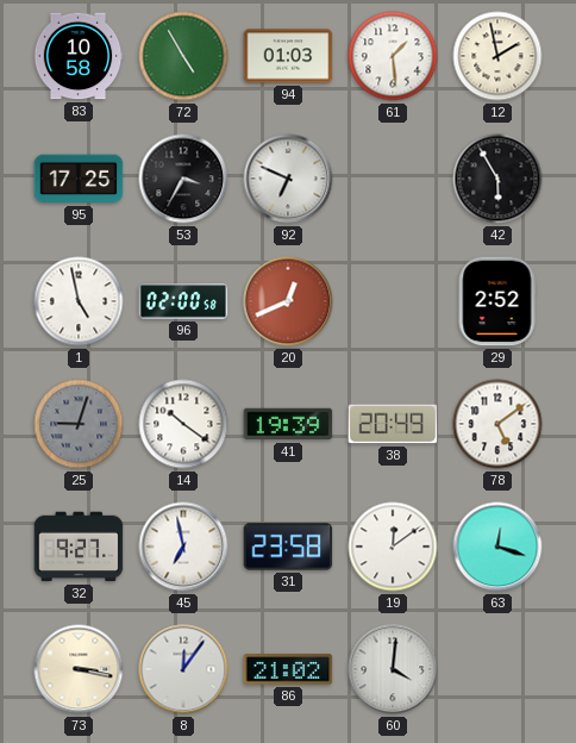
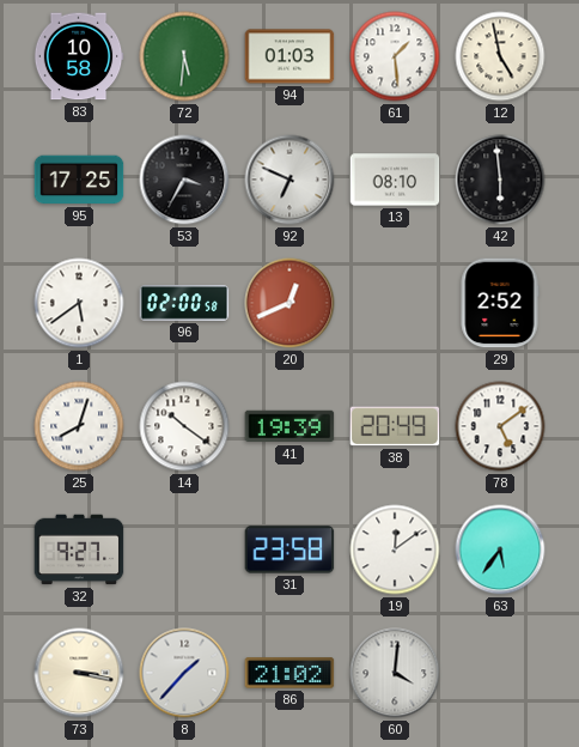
72: 4:55 -> 5:31
12: 1:58 -> 4:58
13: none -> 08:10
42: 5:55 -> 5:59
1: 4:58 -> 5:39
25: 9:03 -> 8:03
25 dial: grey -> white
45: 6:58 -> none
63: 12:18 -> 5:36
8: 12:06 -> 1:37
